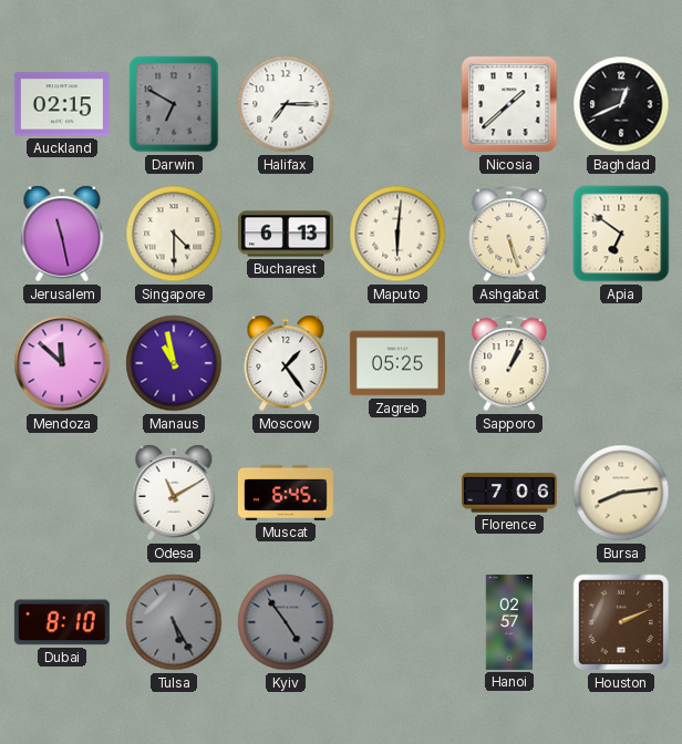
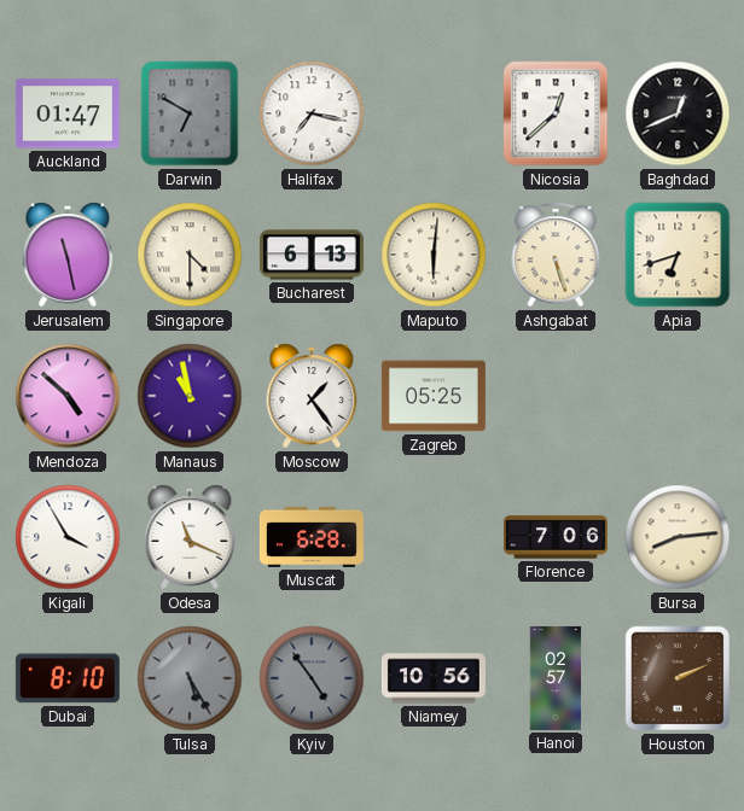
Auckland: 02:15 -> 01:47
Halifax: 7:15 -> 7:17
Nicosia: 1:38 -> 12:38
Apia: 6:51 -> 6:42
Mendoza: 11:52 -> 4:52
Sapporo: 1:04 -> none
Kigali: none -> 3:55
Odesa: 11:10 -> 11:19
Muscat: 6:45 -> 6:28
Niamey: none -> 10:56
